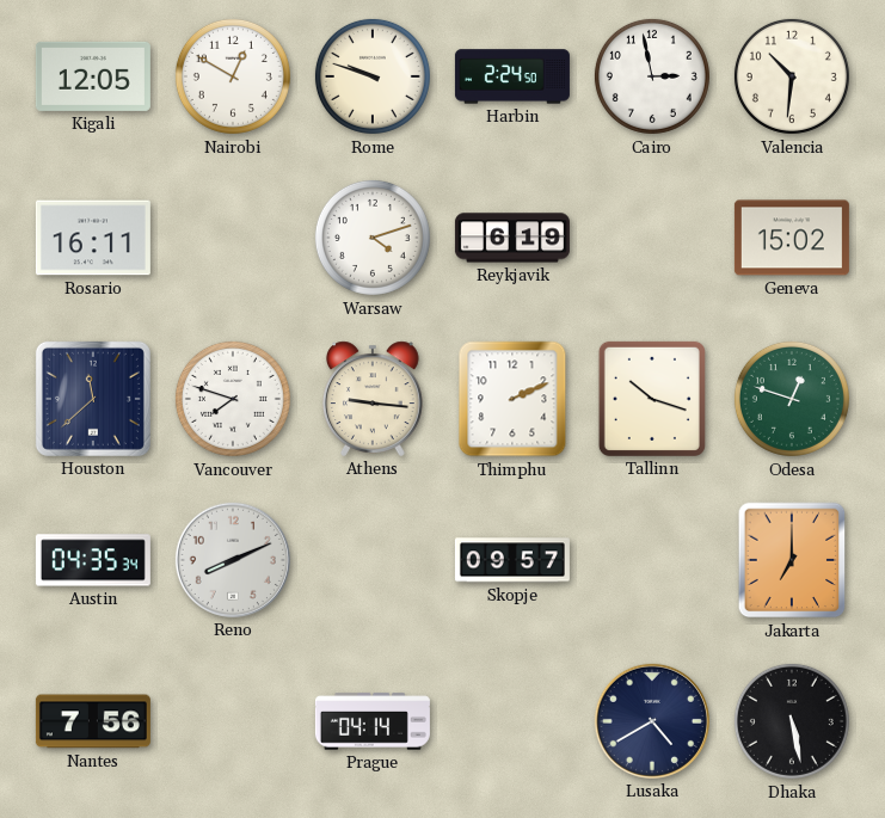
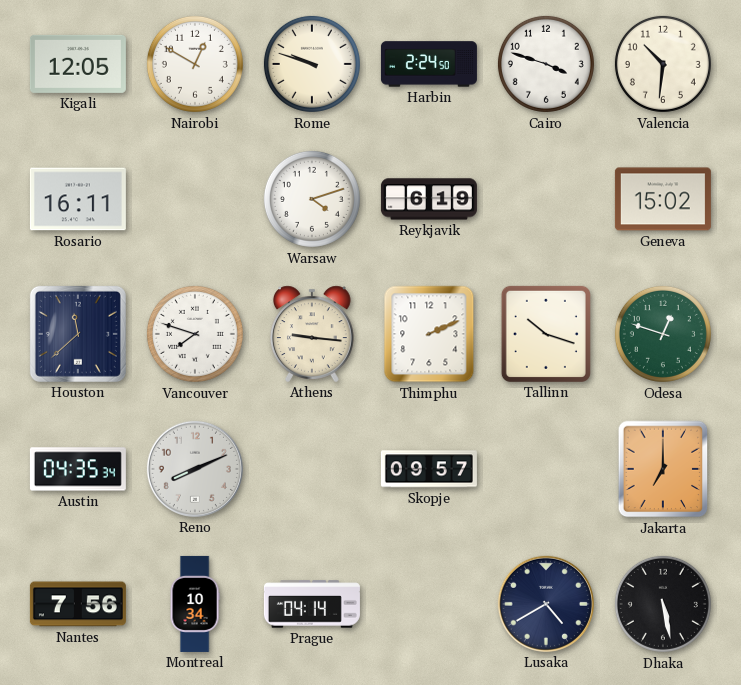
Cairo: 2:58 -> 3:48
Montreal: none -> 10:34
